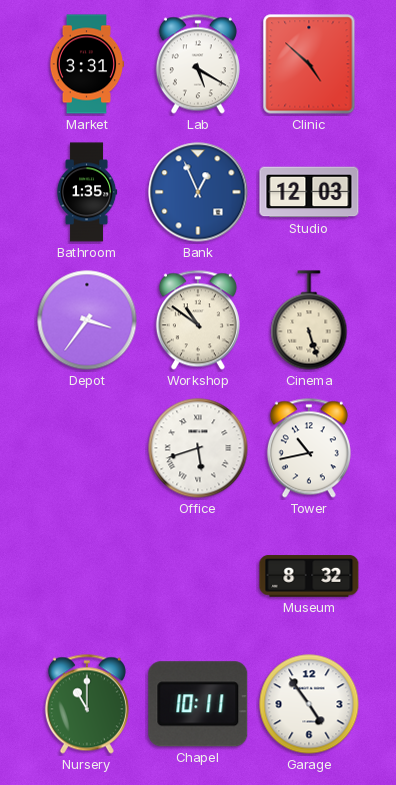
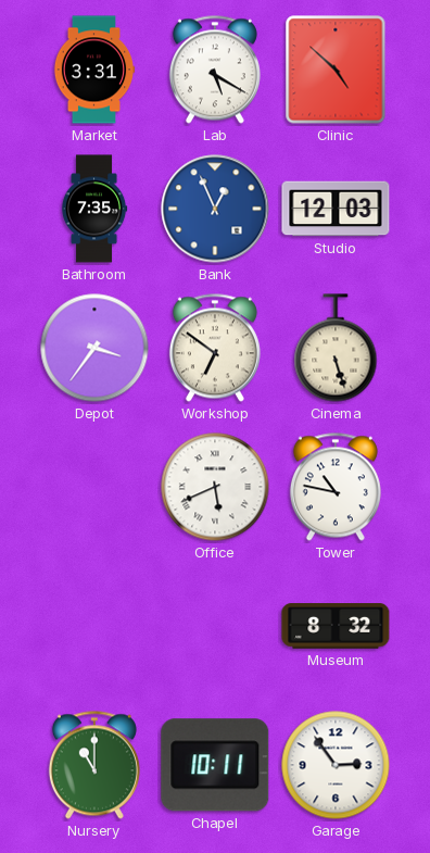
Bathroom: 1:35 -> 7:35
Workshop: 10:51 -> 6:51
Office: 5:42 -> 5:41
Tower: 10:43 -> 10:47
Garage: 4:54 -> 2:54
